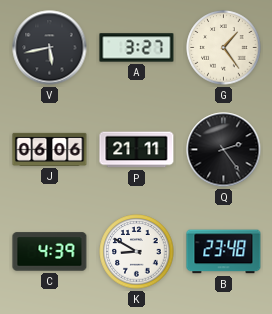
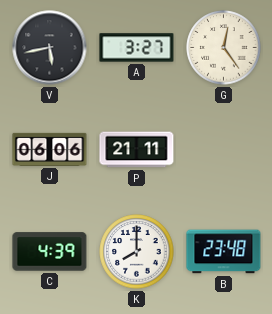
G: 1:24 -> 12:24
Q: 2:24 -> none
K: 8:50 -> 8:00
